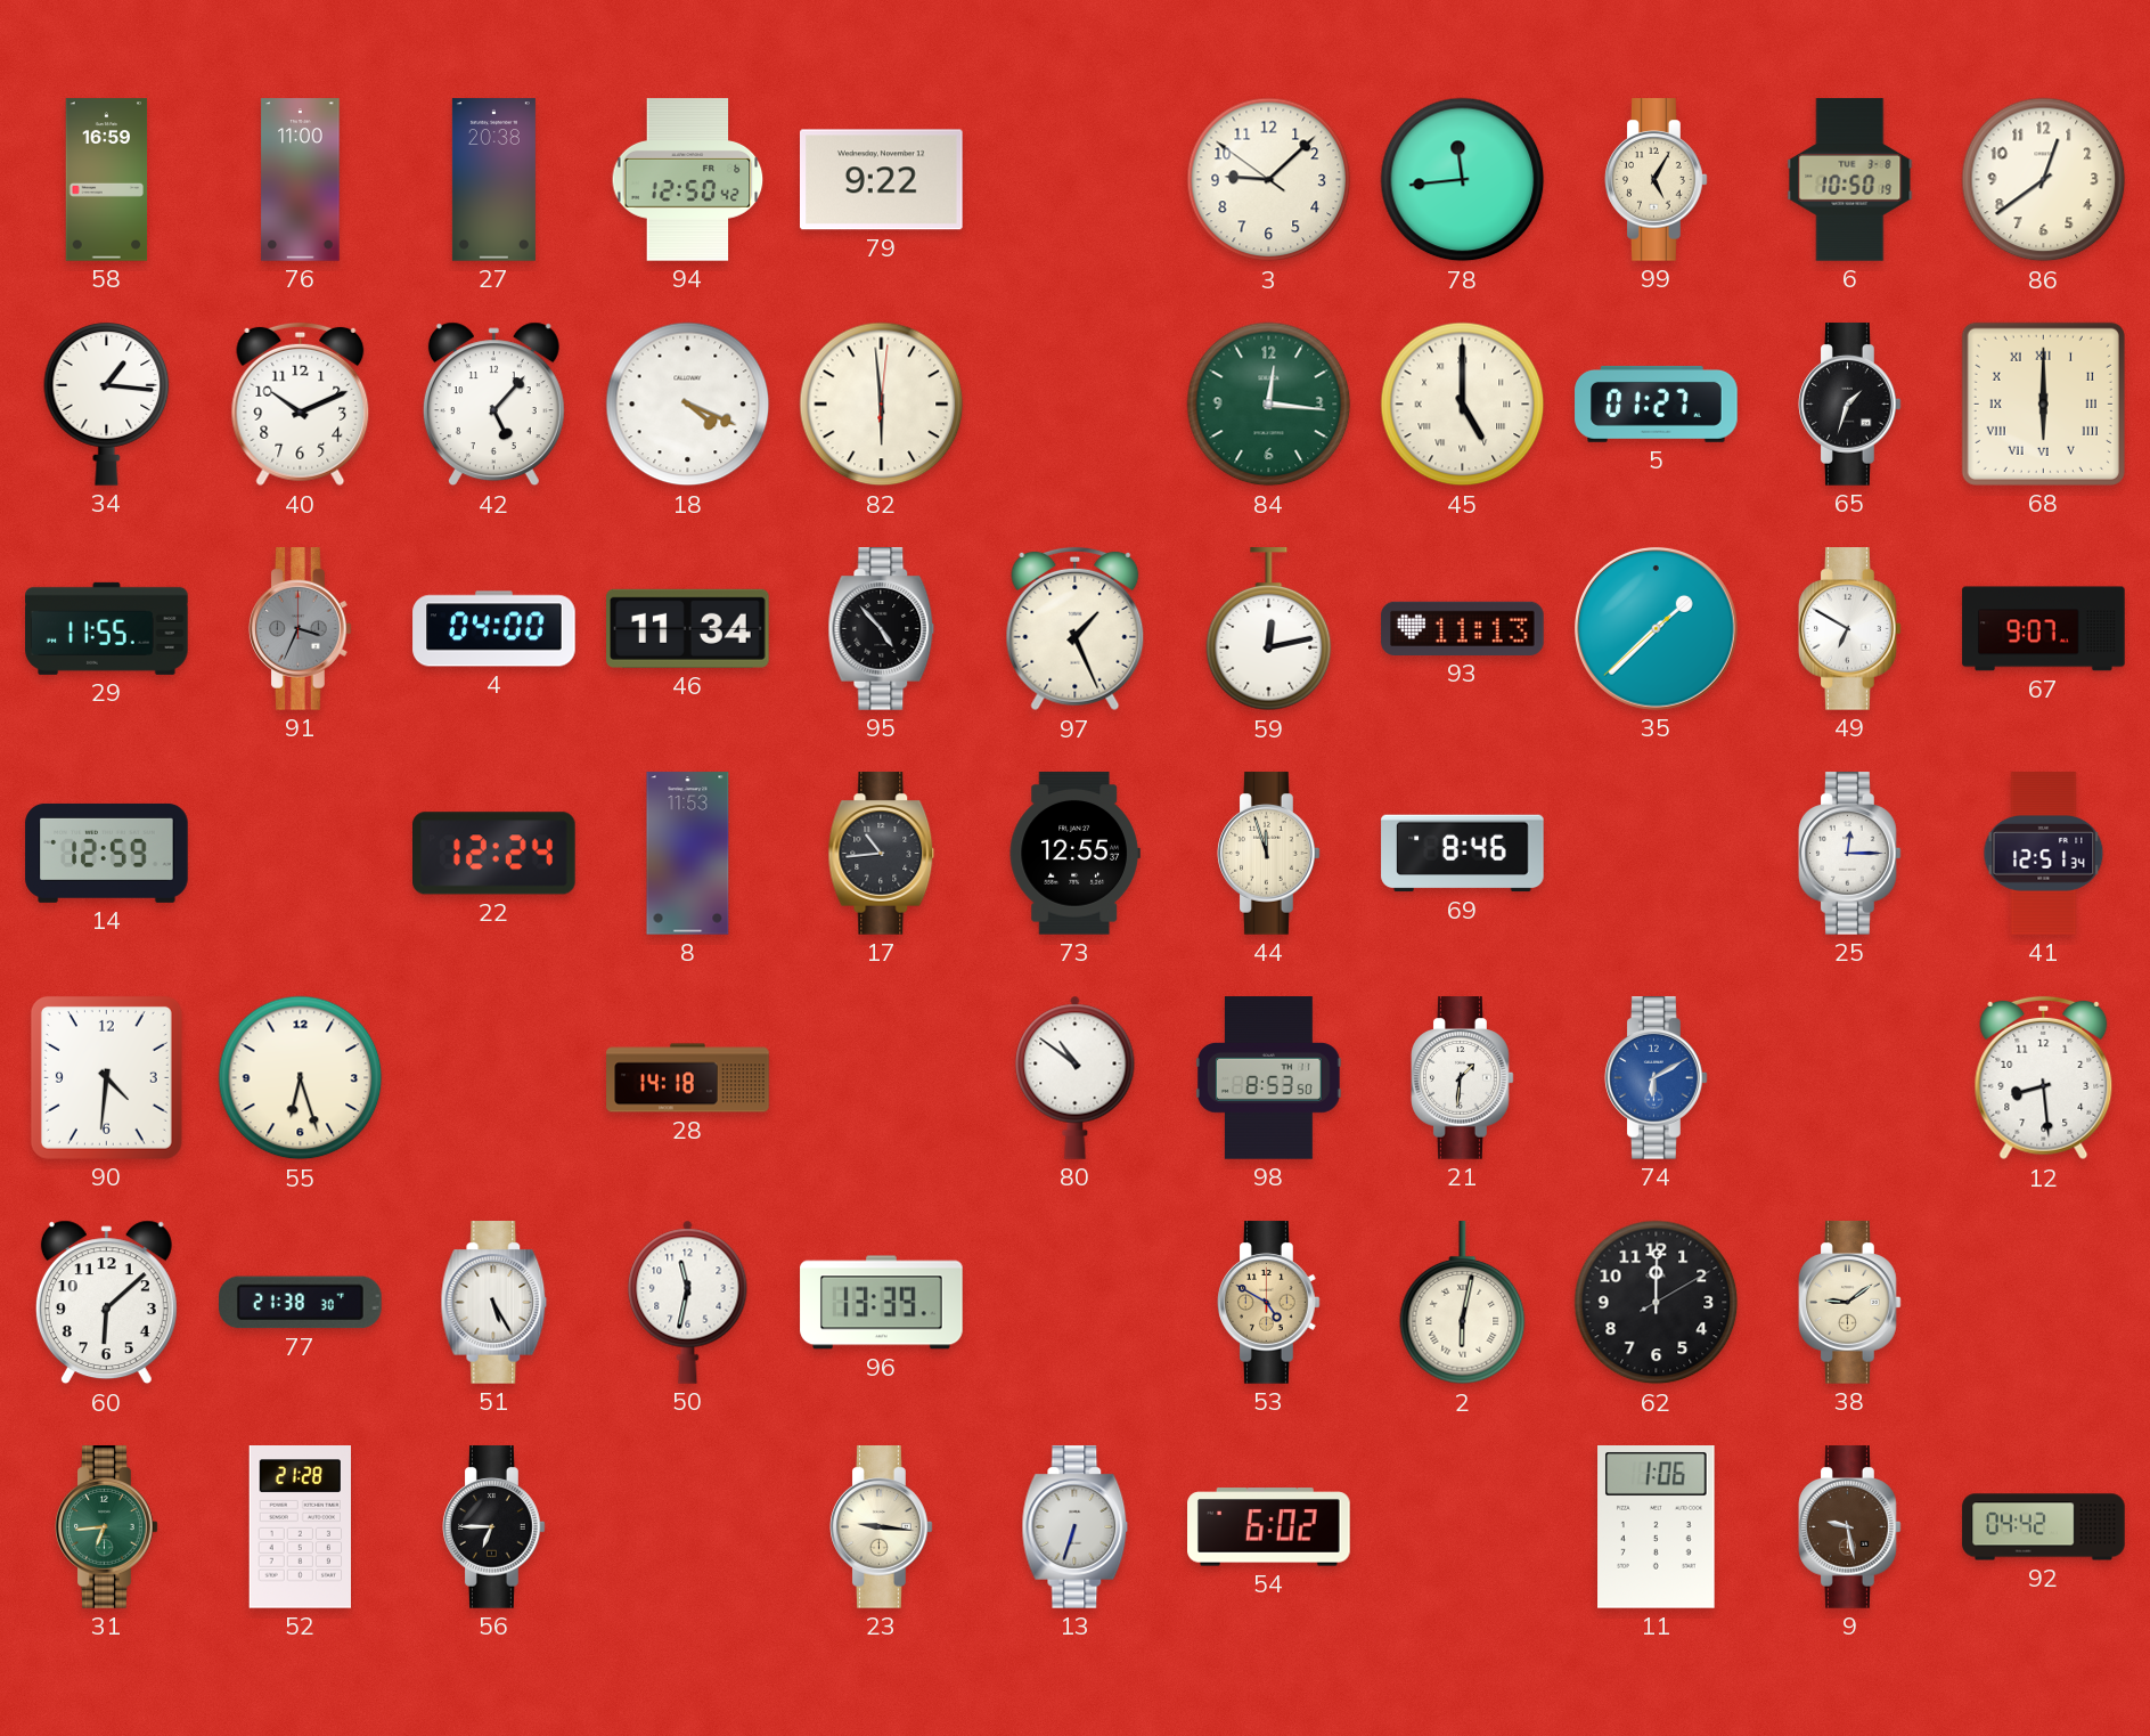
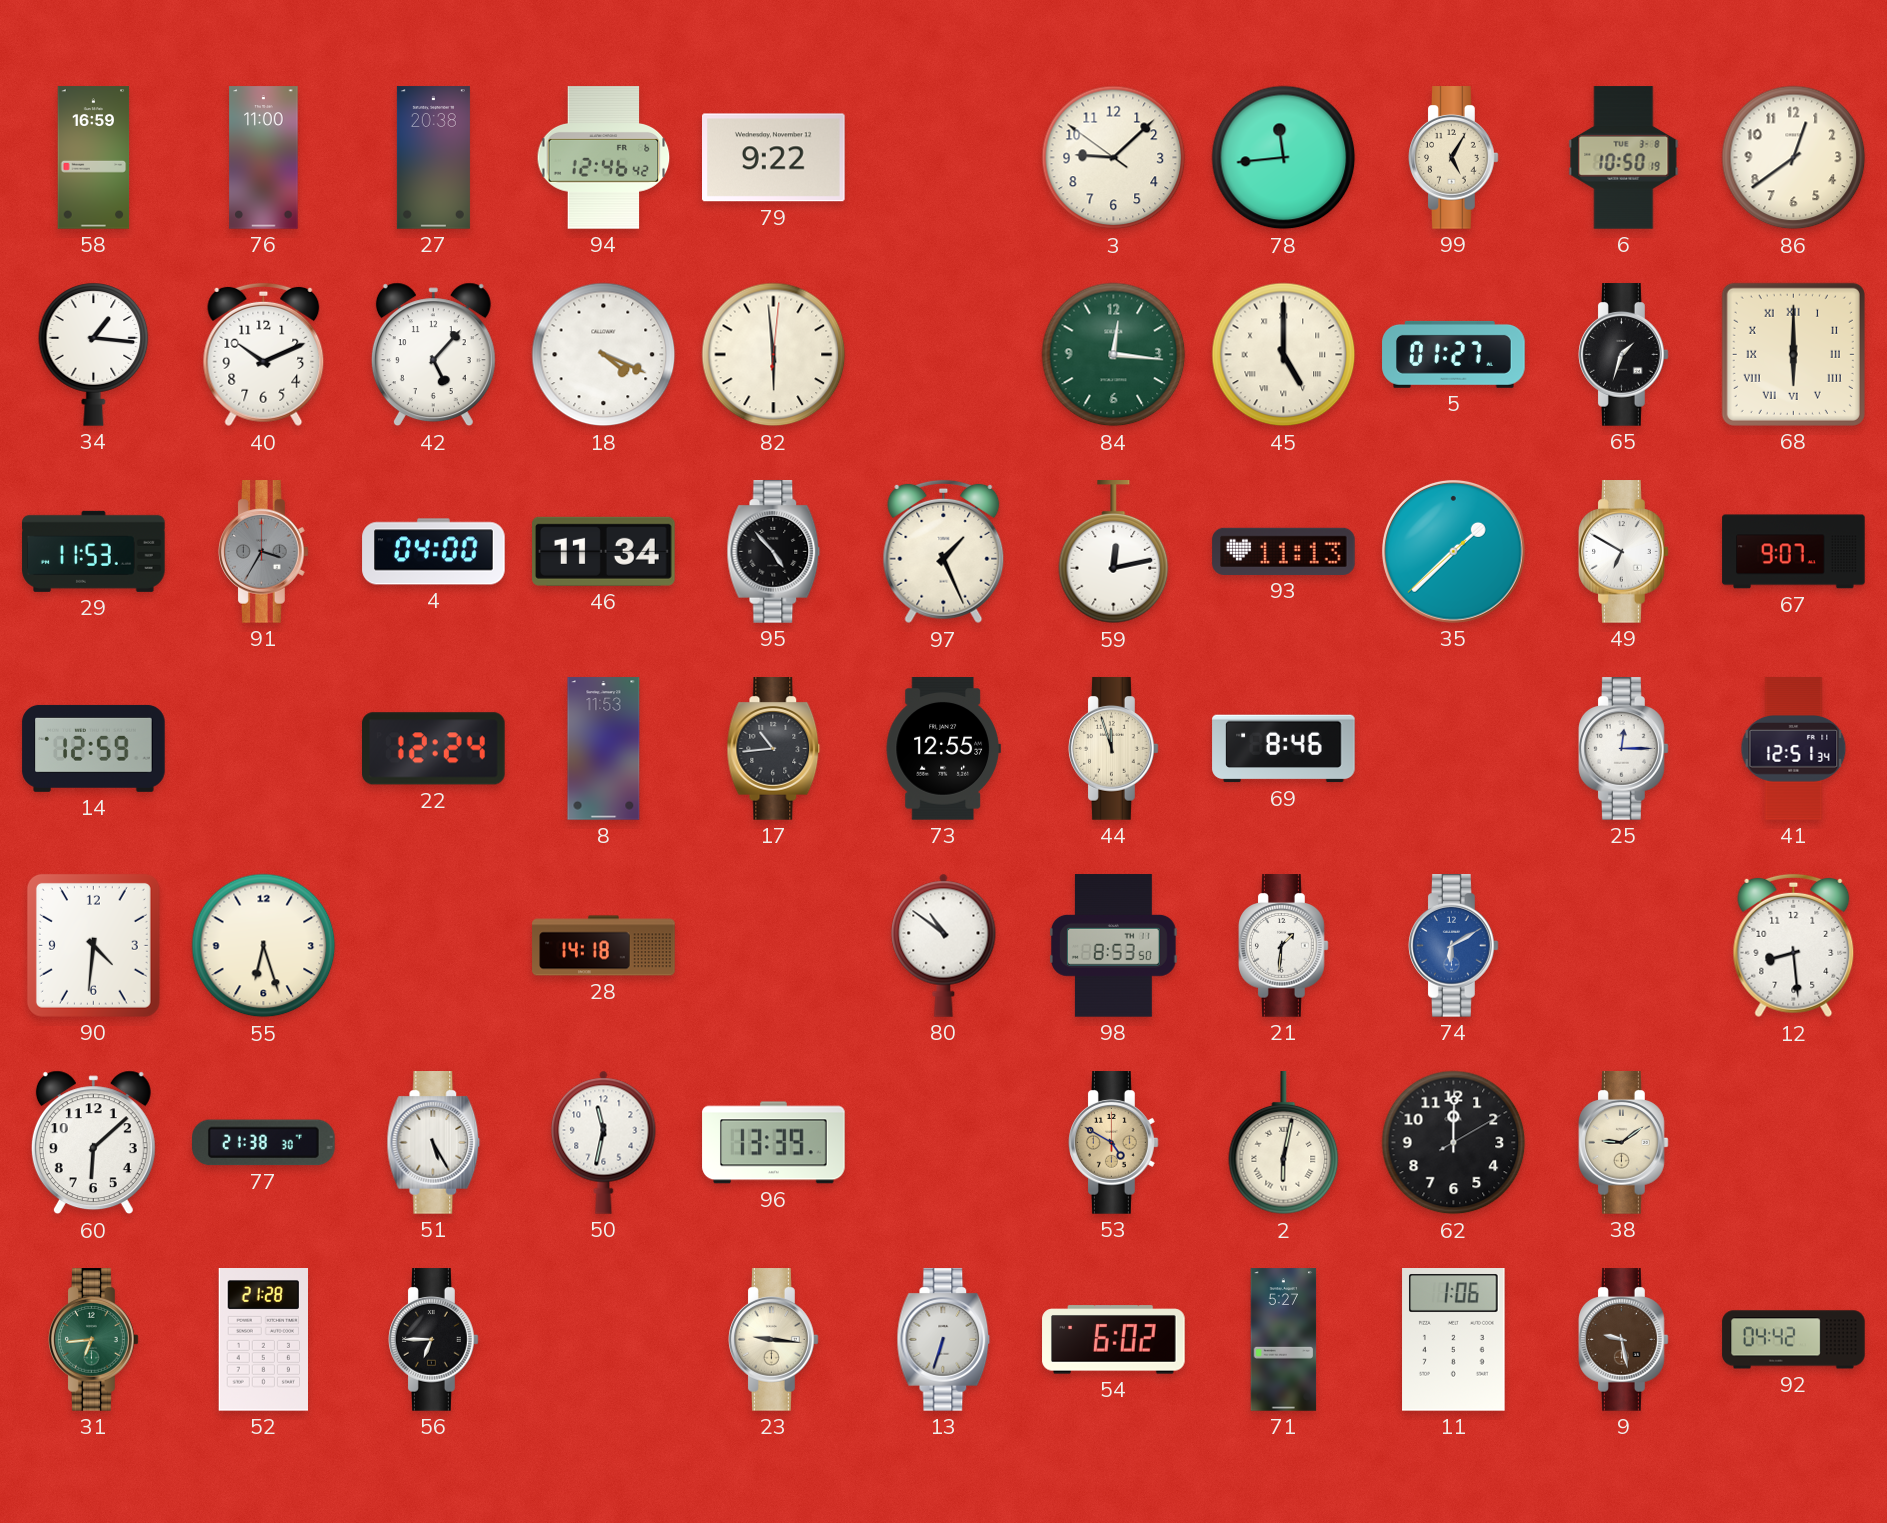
94: 12:50 -> 12:46
29: 11:55 -> 11:53
91: 3:34 -> 3:35
71: none -> 5:27
